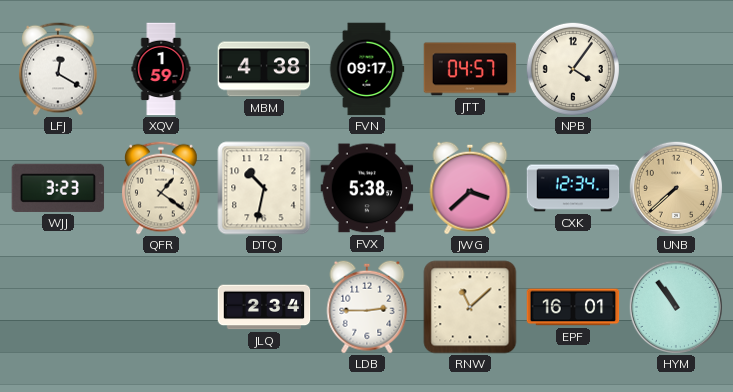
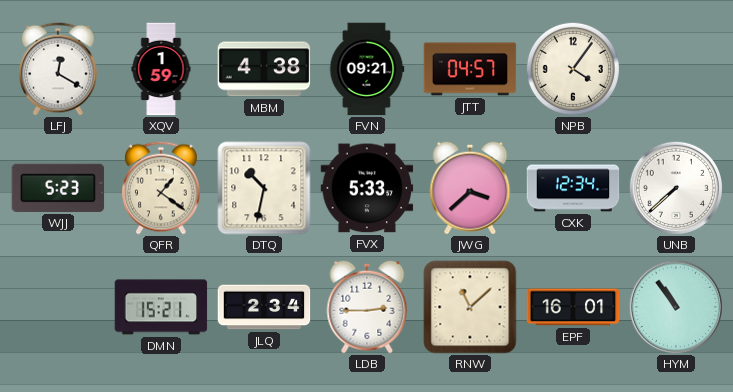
FVN: 09:17 -> 09:21
WJJ: 3:23 -> 5:23
FVX: 5:38 -> 5:33
UNB dial: champagne -> white
DMN: none -> 15:21
